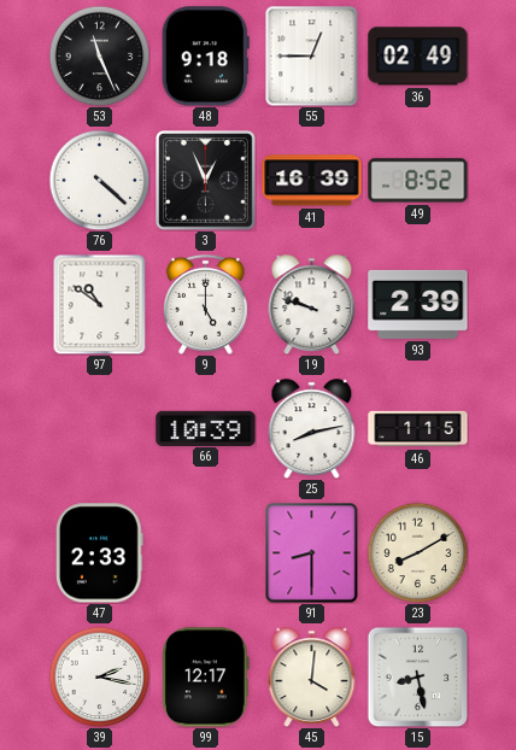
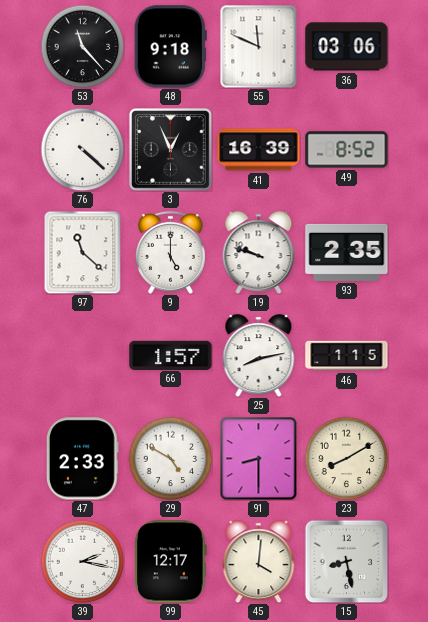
53: 11:26 -> 11:23
55: 12:45 -> 11:49
36: 02:49 -> 03:06
97: 10:51 -> 11:22
93: 2:39 -> 2:35
66: 10:39 -> 1:57
29: none -> 4:50
